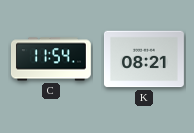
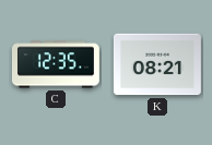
C: 11:54 -> 12:35
